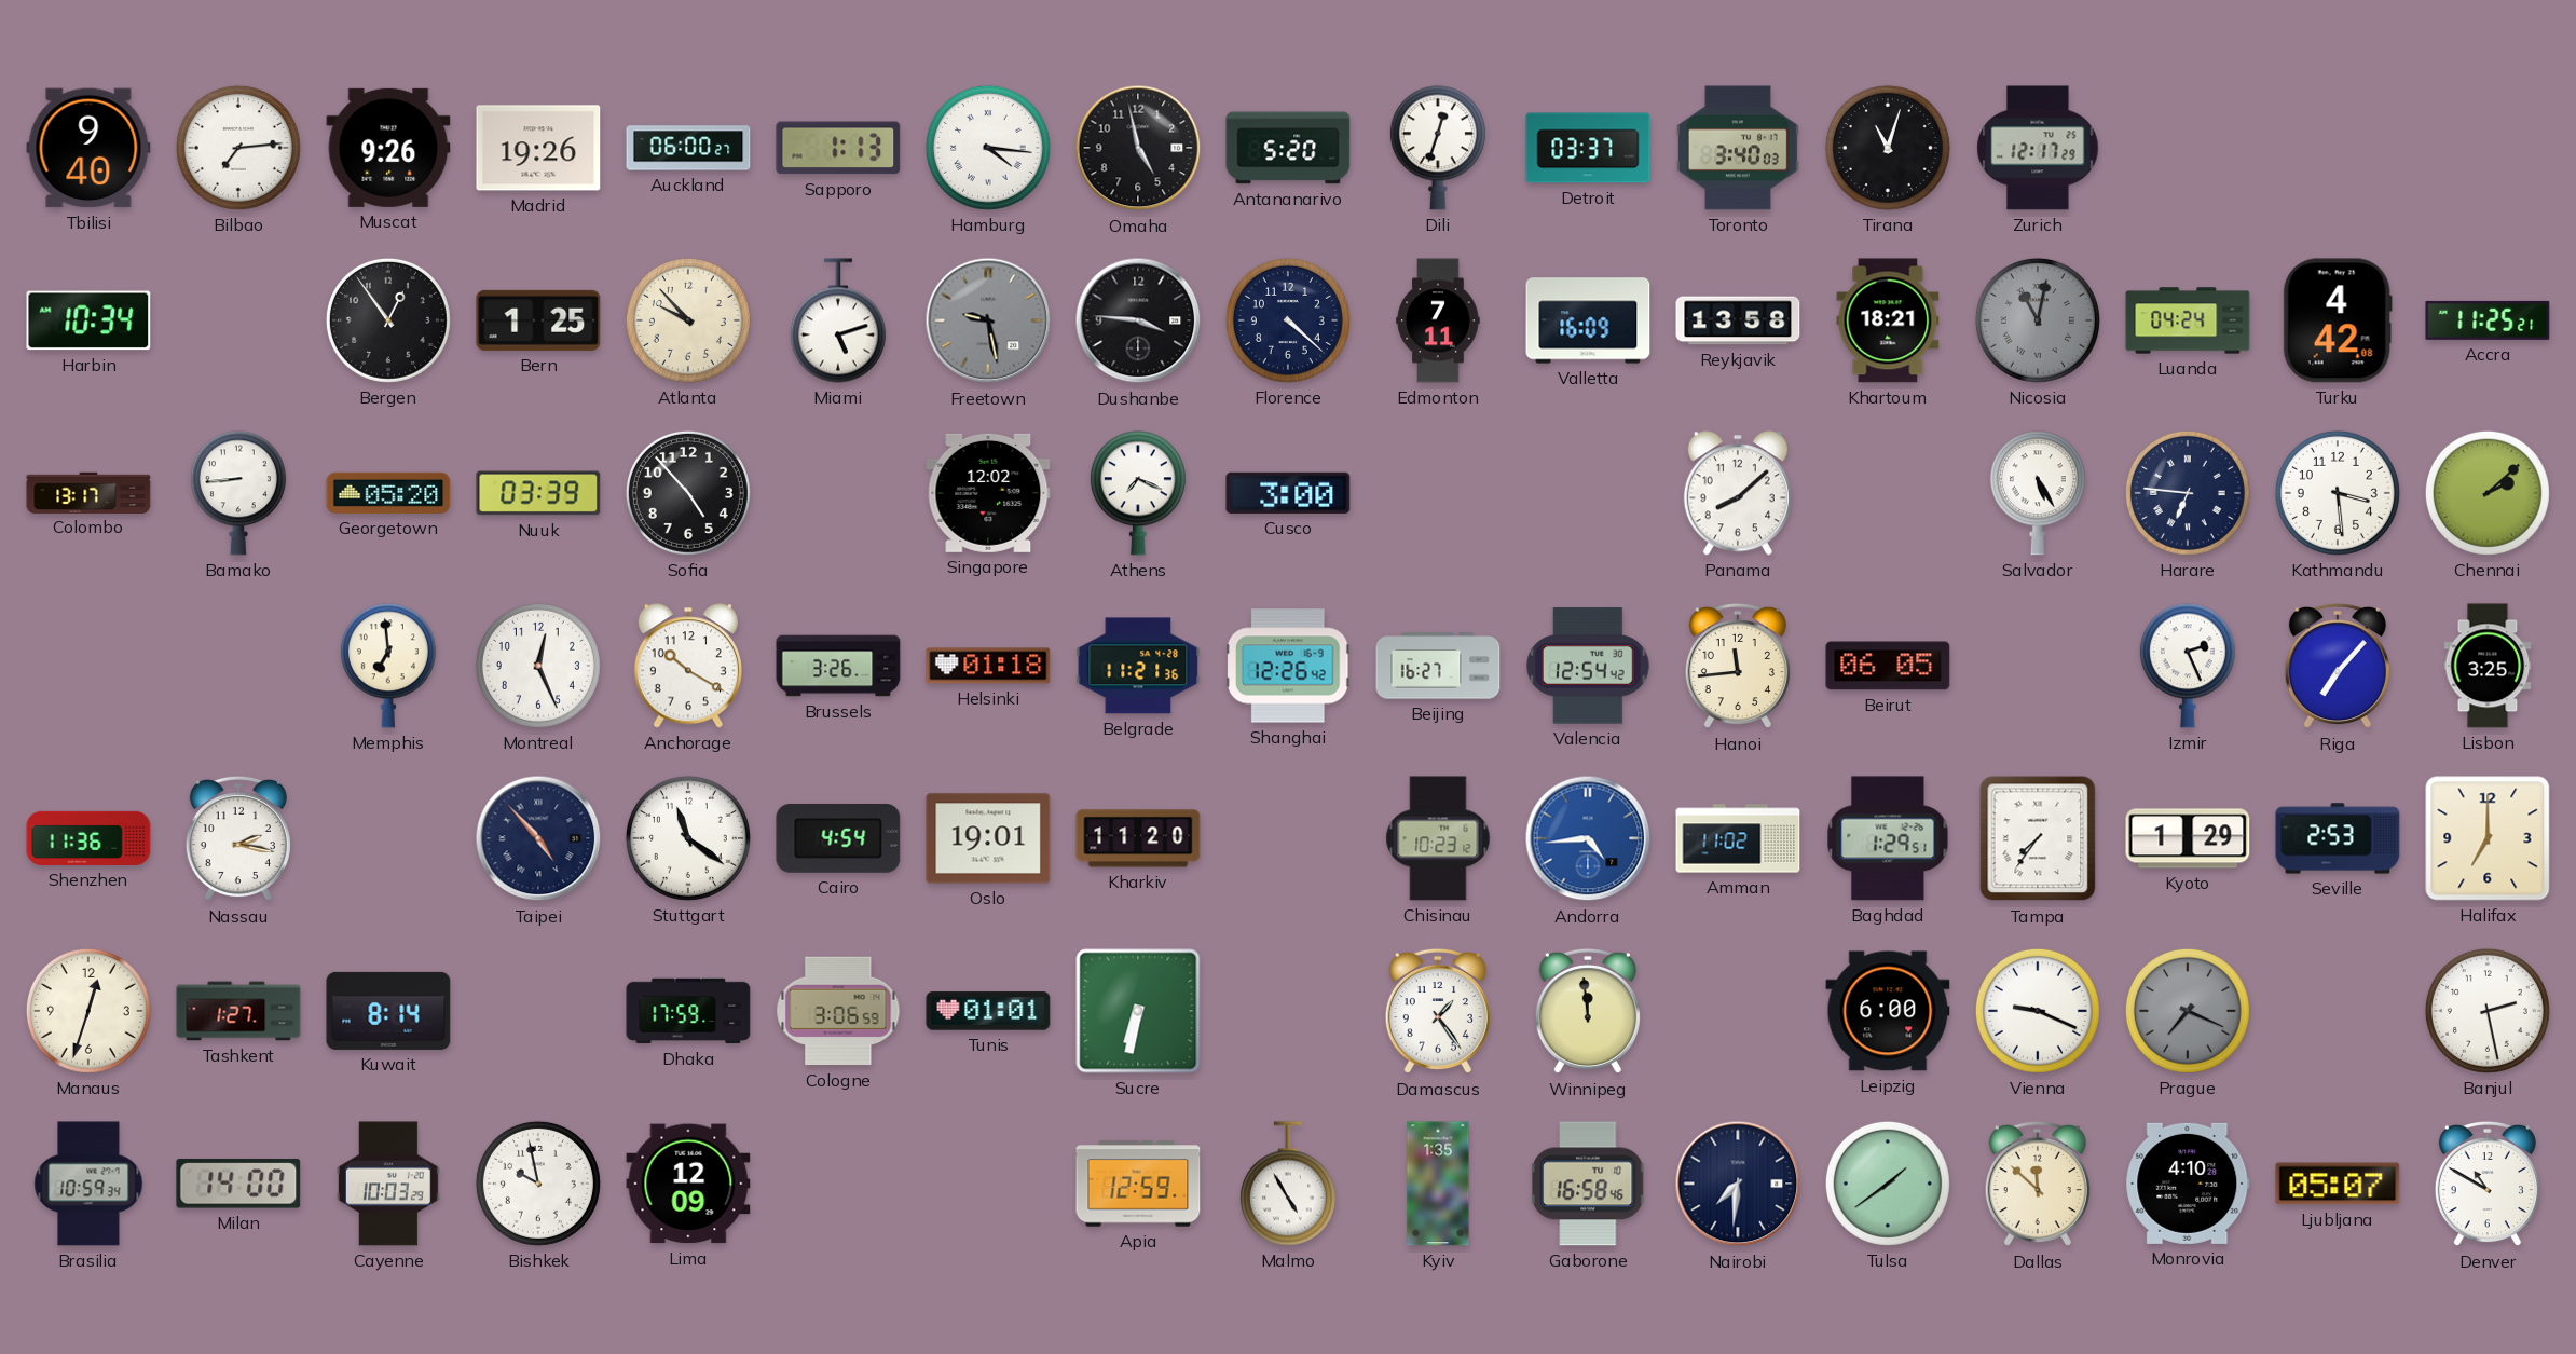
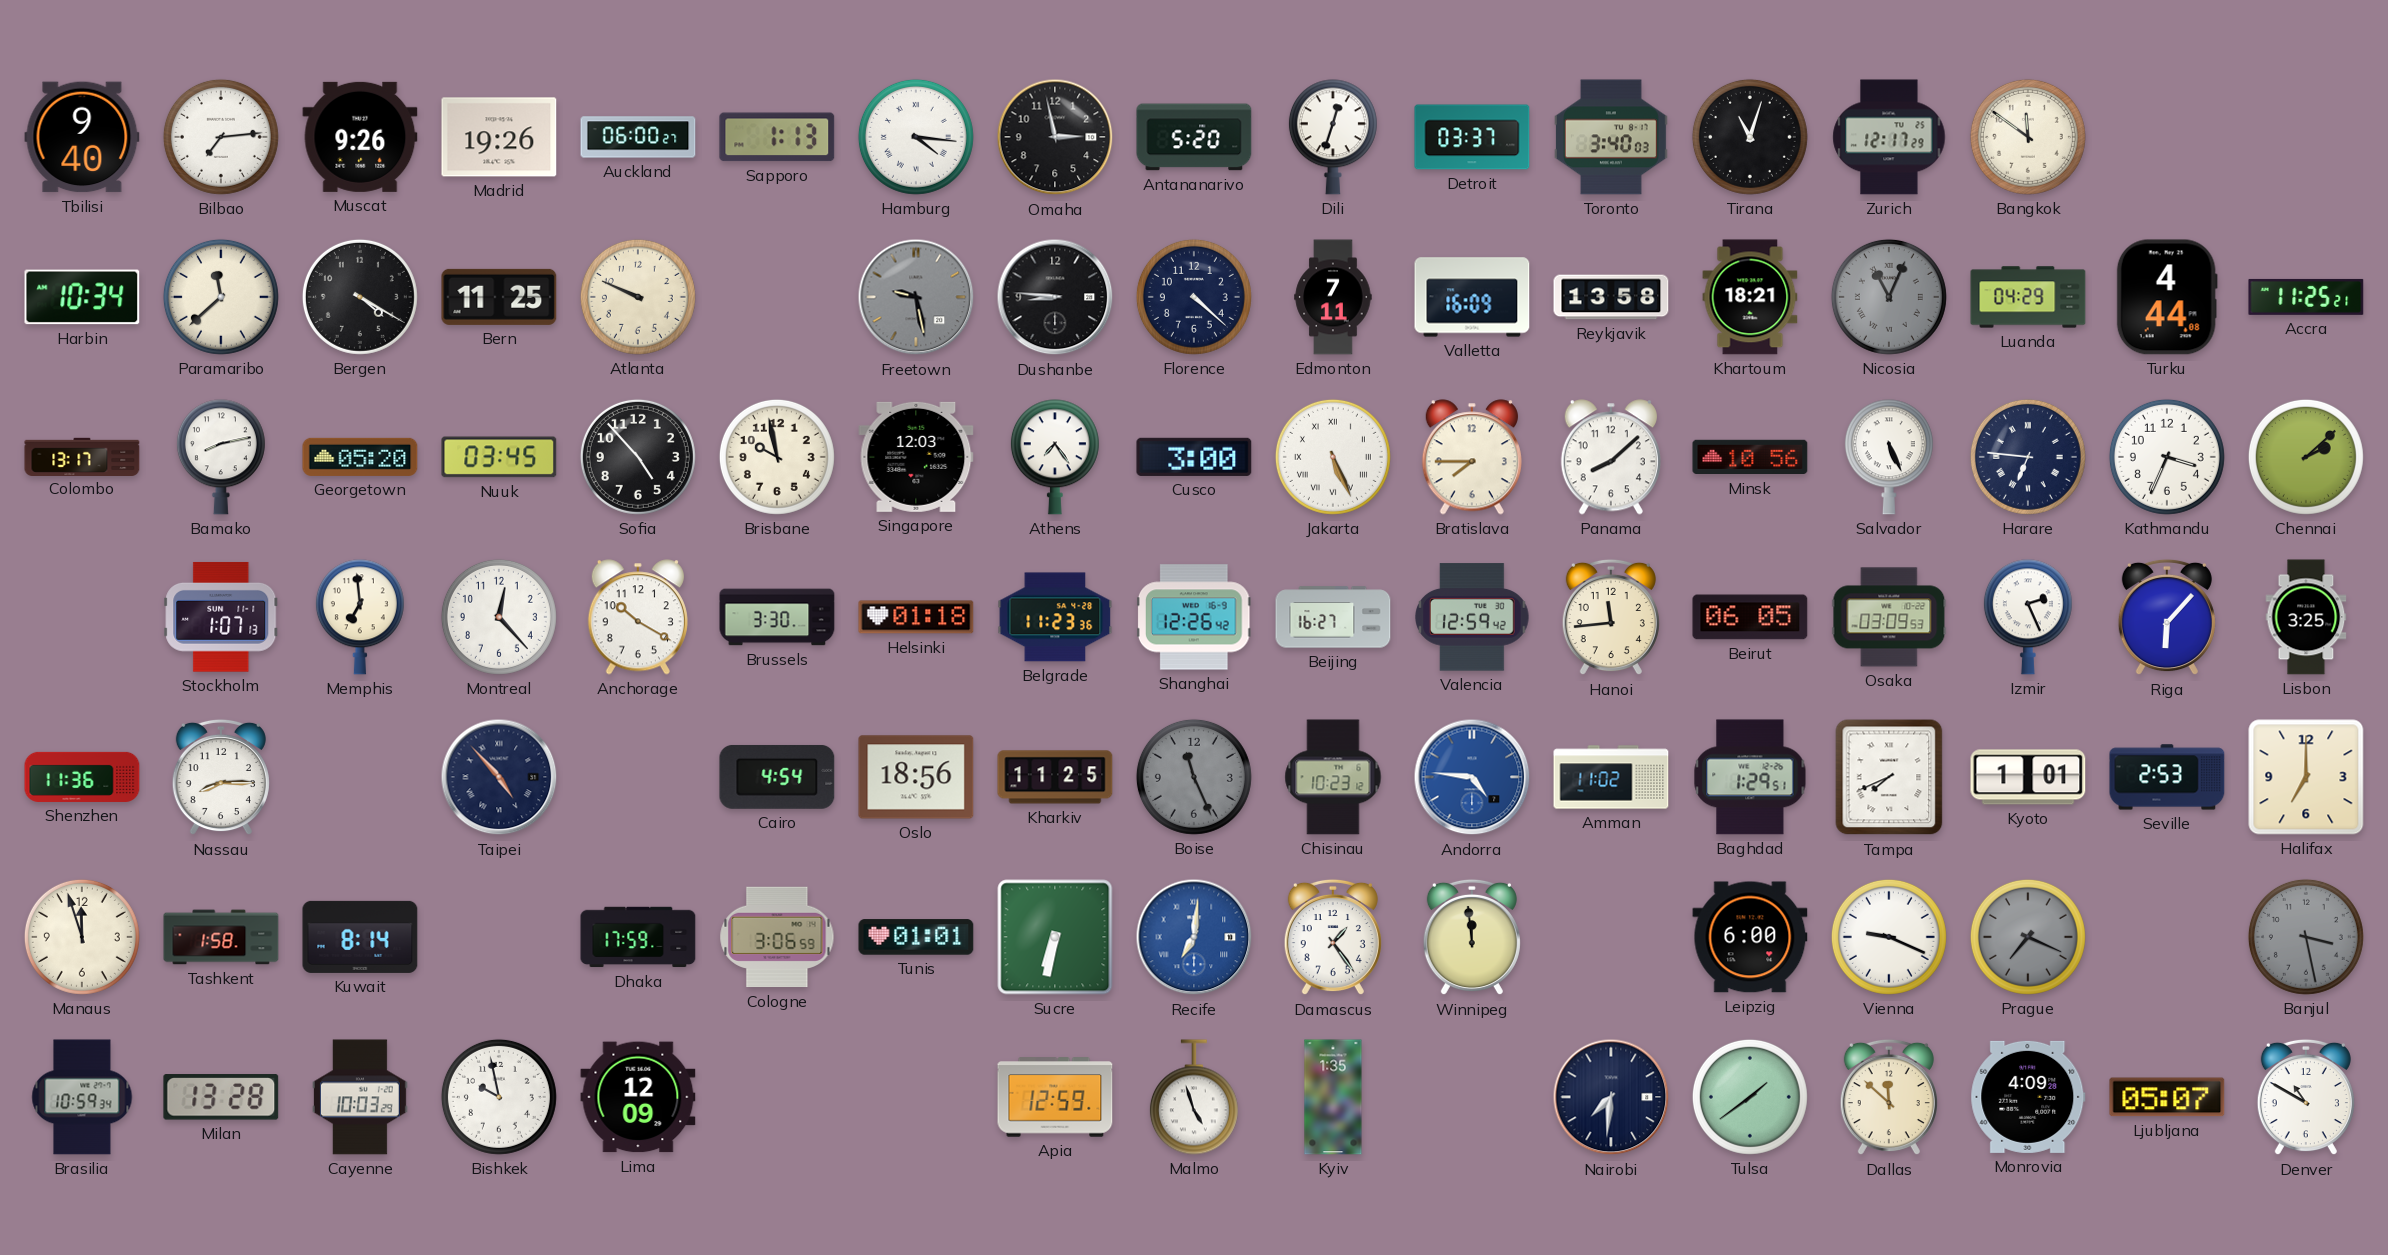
Omaha: 4:58 -> 2:58
Bangkok: none -> 11:51
Paramaribo: none -> 11:38
Bergen: 12:54 -> 4:20
Bern: 1:25 -> 11:25
Atlanta: 9:53 -> 9:49
Miami: 5:12 -> none
Dushanbe: 3:46 -> 8:46
Nicosia: 11:02 -> 11:04
Luanda: 04:24 -> 04:29
Turku: 4:42 -> 4:44
Bamako: 8:44 -> 8:13
Nuuk: 03:39 -> 03:45
Brisbane: none -> 9:58
Singapore: 12:02 -> 12:03
Athens: 7:19 -> 7:24
Jakarta: none -> 5:26
Bratislava: none -> 7:45
Minsk: none -> 10:56
Salvador: 5:25 -> 5:26
Kathmandu: 3:29 -> 3:34
Stockholm: none -> 1:07
Montreal: 12:26 -> 12:23
Brussels: 3:26 -> 3:30
Belgrade: 11:21 -> 11:23
Valencia: 12:54 -> 12:59
Osaka: none -> 03:09
Riga: 7:07 -> 6:07
Nassau: 2:17 -> 8:15
Stuttgart: 11:21 -> none
Oslo: 19:01 -> 18:56
Kharkiv: 11:20 -> 11:25
Boise: none -> 11:26
Andorra: 4:44 -> 4:46
Tampa: 7:36 -> 7:41
Kyoto: 1:29 -> 1:01
Manaus: 12:33 -> 11:57
Tashkent: 1:27 -> 1:58
Recife: none -> 7:01
Banjul: 2:28 -> 3:28
Banjul dial: white -> grey
Milan: 14:00 -> 13:28
Malmo: 4:55 -> 4:57
Gaborone: 16:58 -> none
Monrovia: 4:10 -> 4:09
